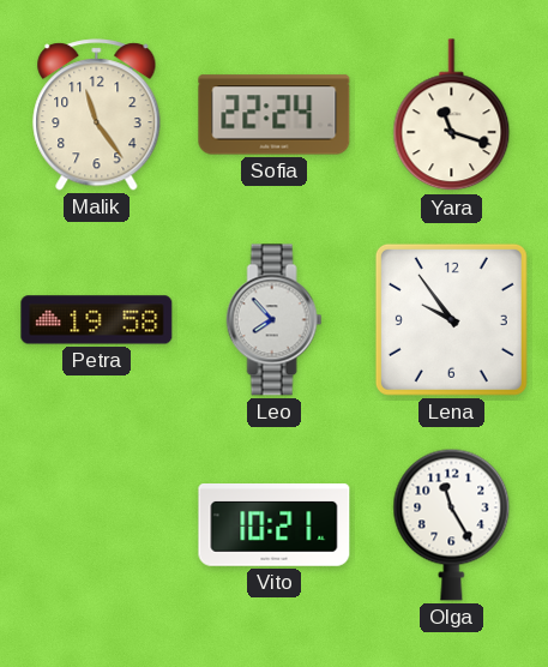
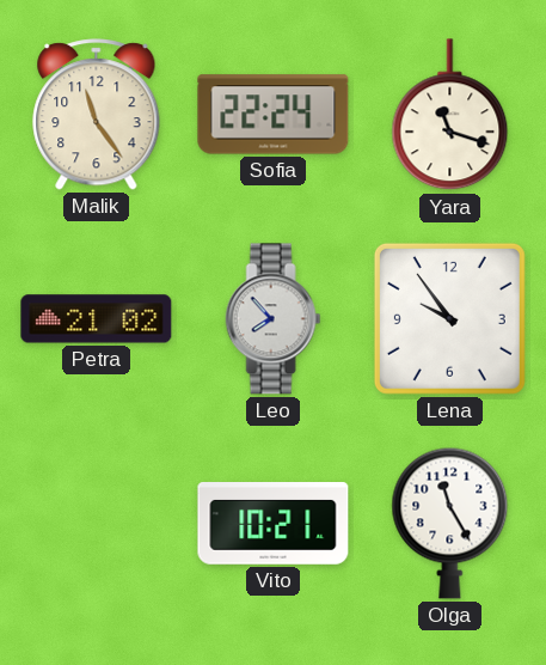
Petra: 19:58 -> 21:02
